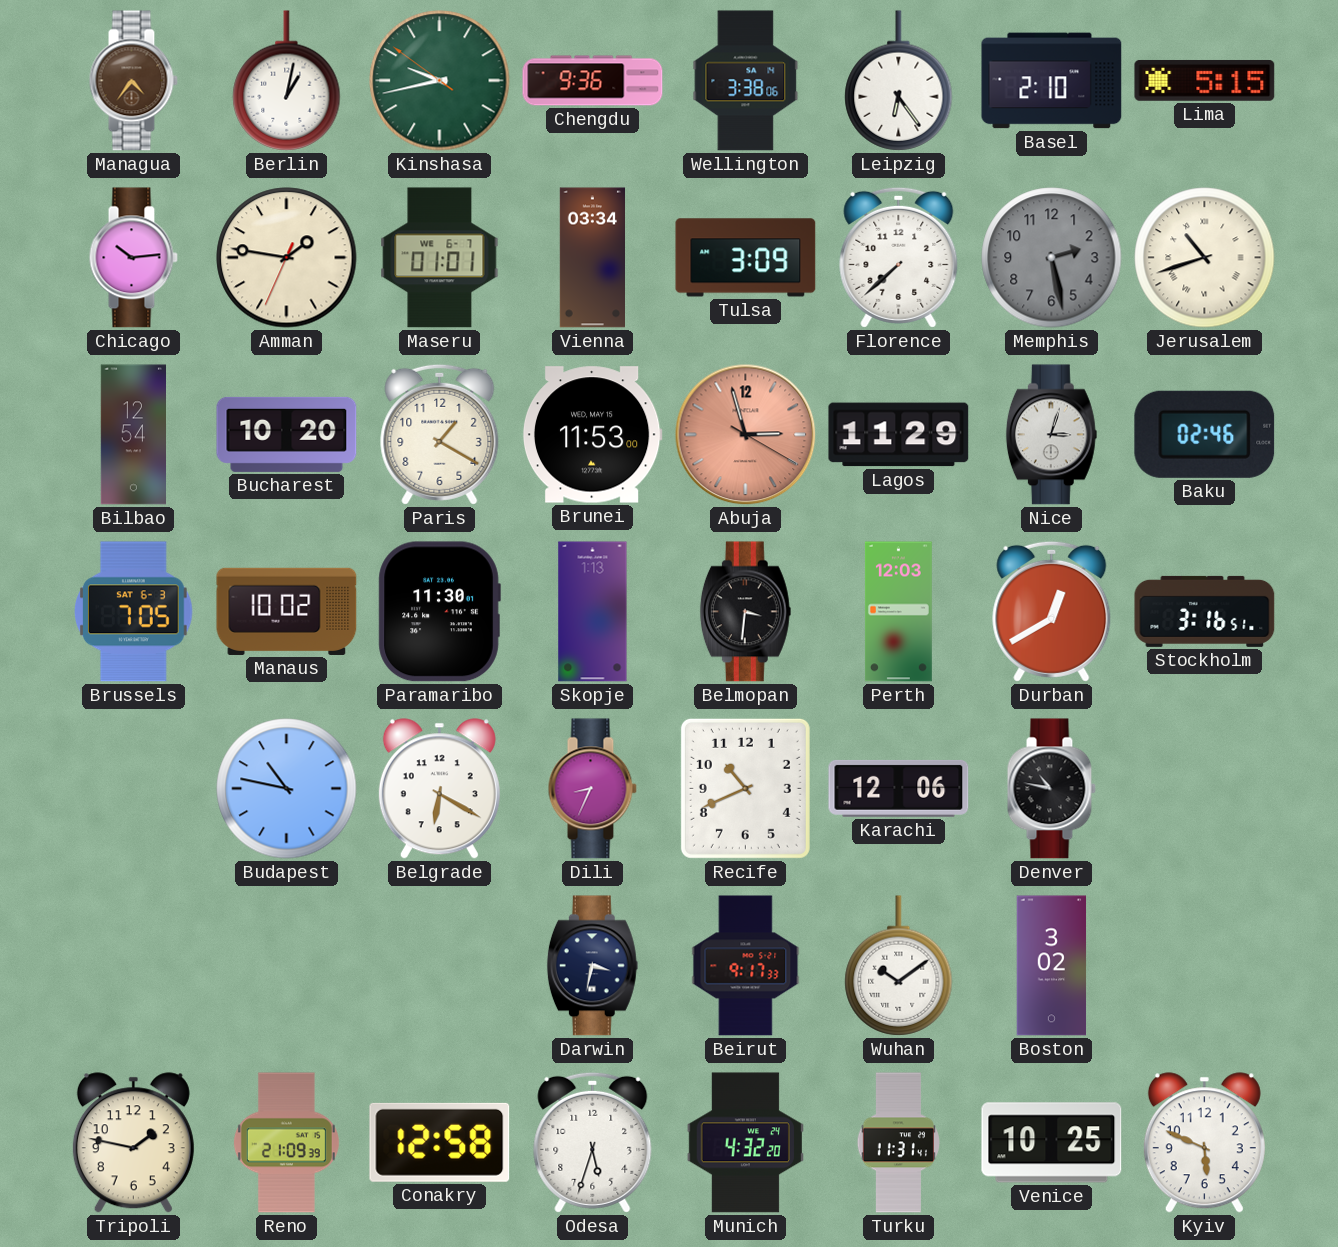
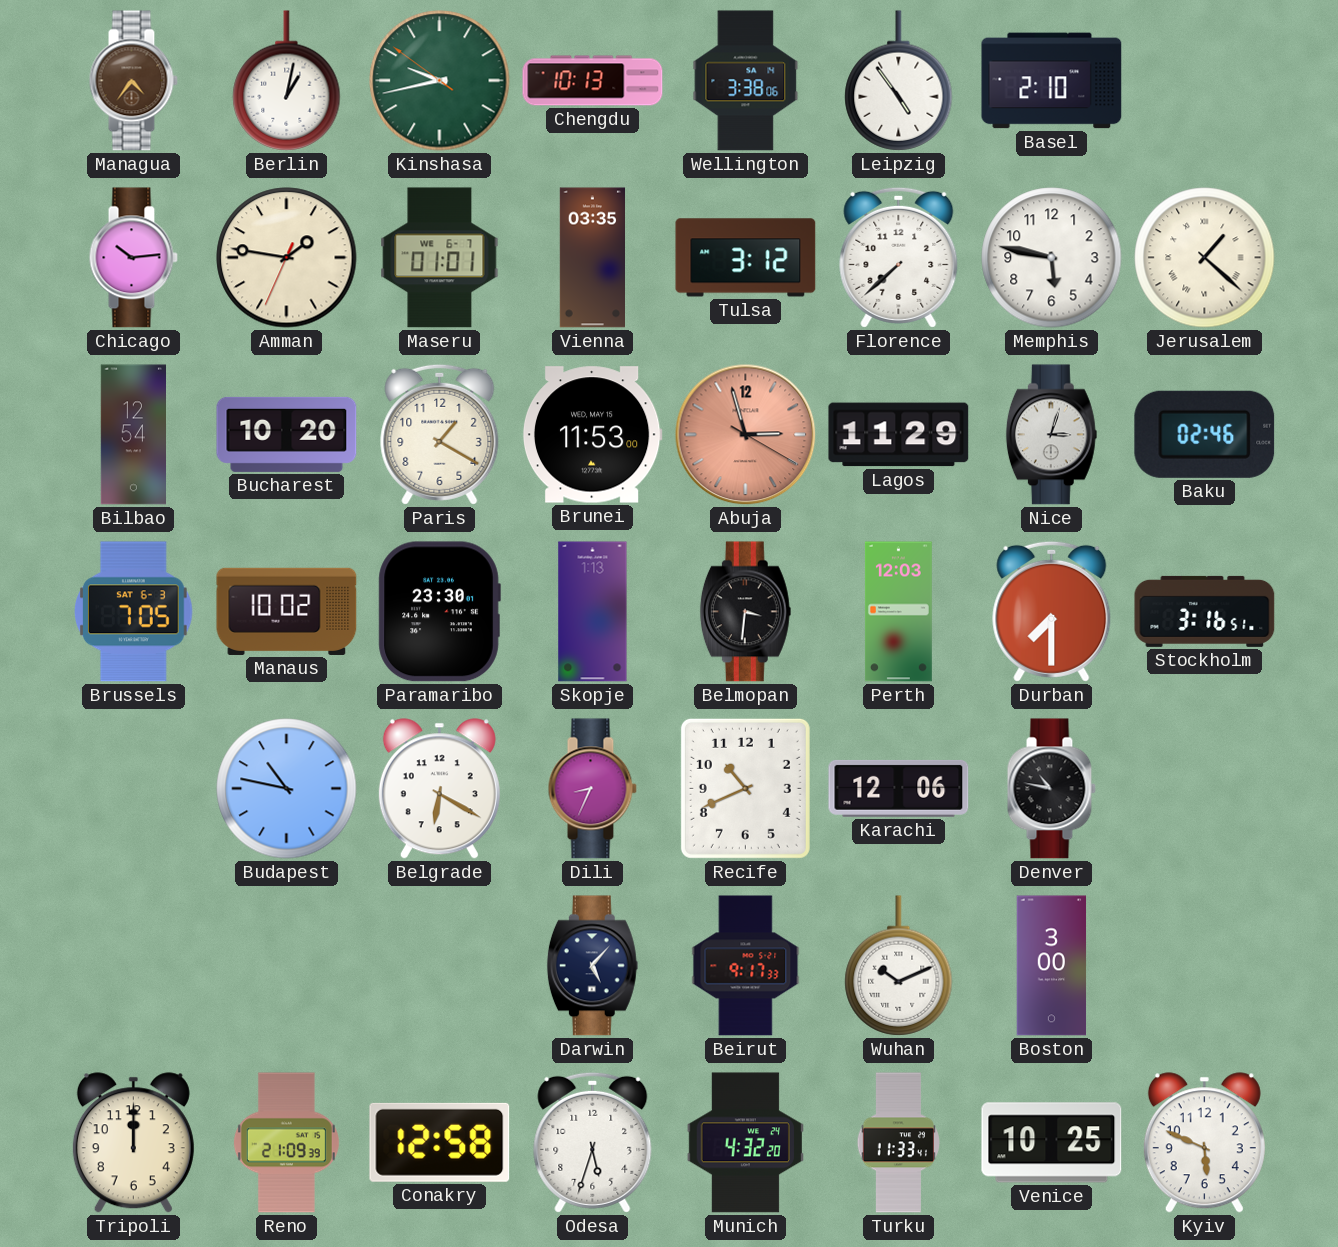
Chengdu: 9:36 -> 10:13
Leipzig: 6:24 -> 4:54
Lima: 5:15 -> none
Vienna: 03:34 -> 03:35
Tulsa: 3:09 -> 3:12
Memphis: 2:28 -> 5:47
Memphis dial: grey -> white
Jerusalem: 10:42 -> 1:22
Paramaribo: 11:30 -> 23:30
Durban: 12:40 -> 7:30
Darwin: 3:32 -> 5:07
Wuhan: 10:09 -> 10:11
Boston: 3:02 -> 3:00
Tripoli: 1:47 -> 12:00
Turku: 11:31 -> 11:33
